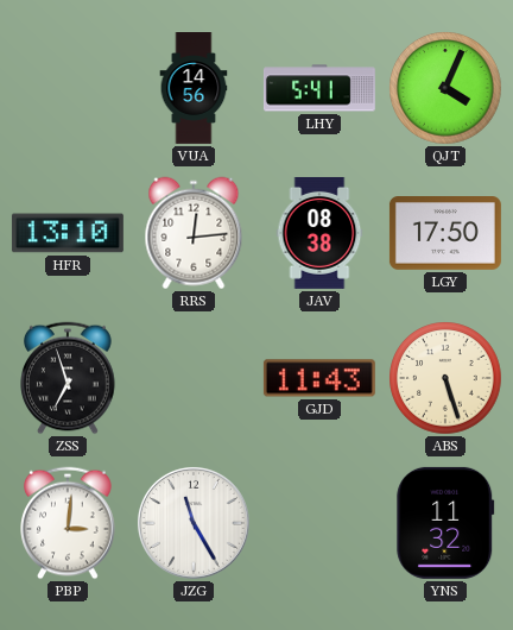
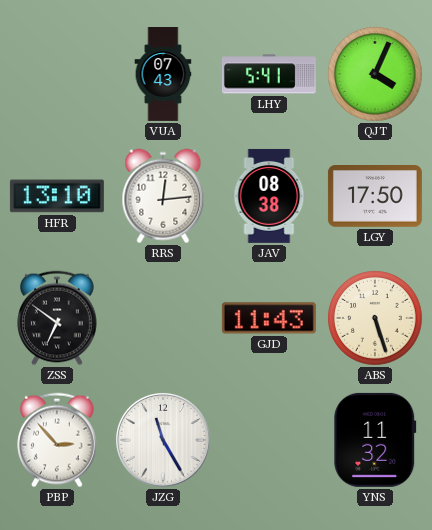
VUA: 14:56 -> 07:43
ZSS: 6:57 -> 6:51
PBP: 3:01 -> 2:53
